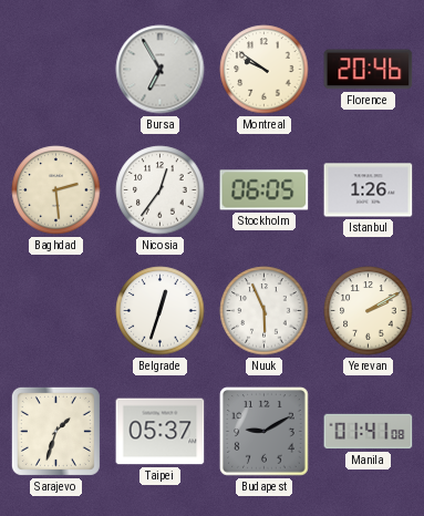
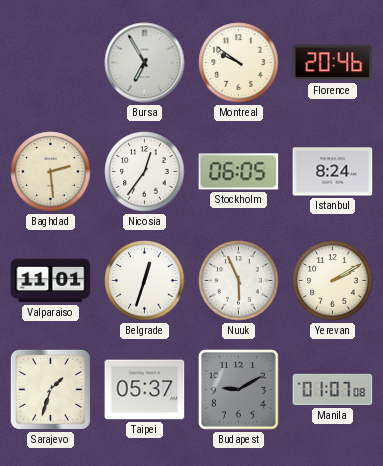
Istanbul: 1:26 -> 8:24
Valparaiso: none -> 11:01
Manila: 01:41 -> 01:07
